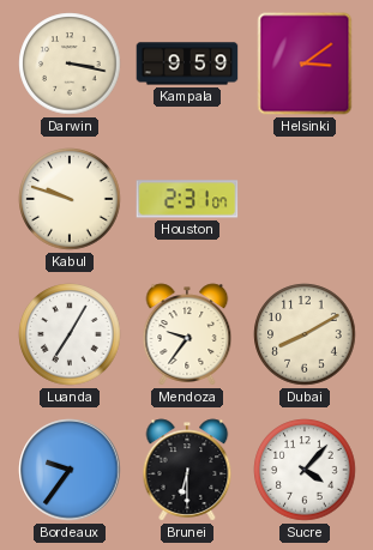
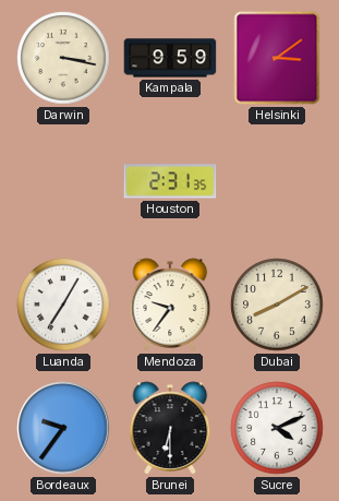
Kabul: 9:48 -> none
Houston: 2:31:07 -> 2:31:35
Sucre: 4:07 -> 4:11
